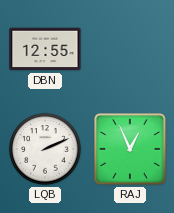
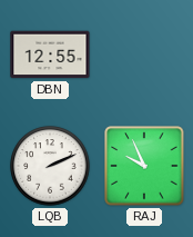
RAJ: 12:56 -> 9:56
